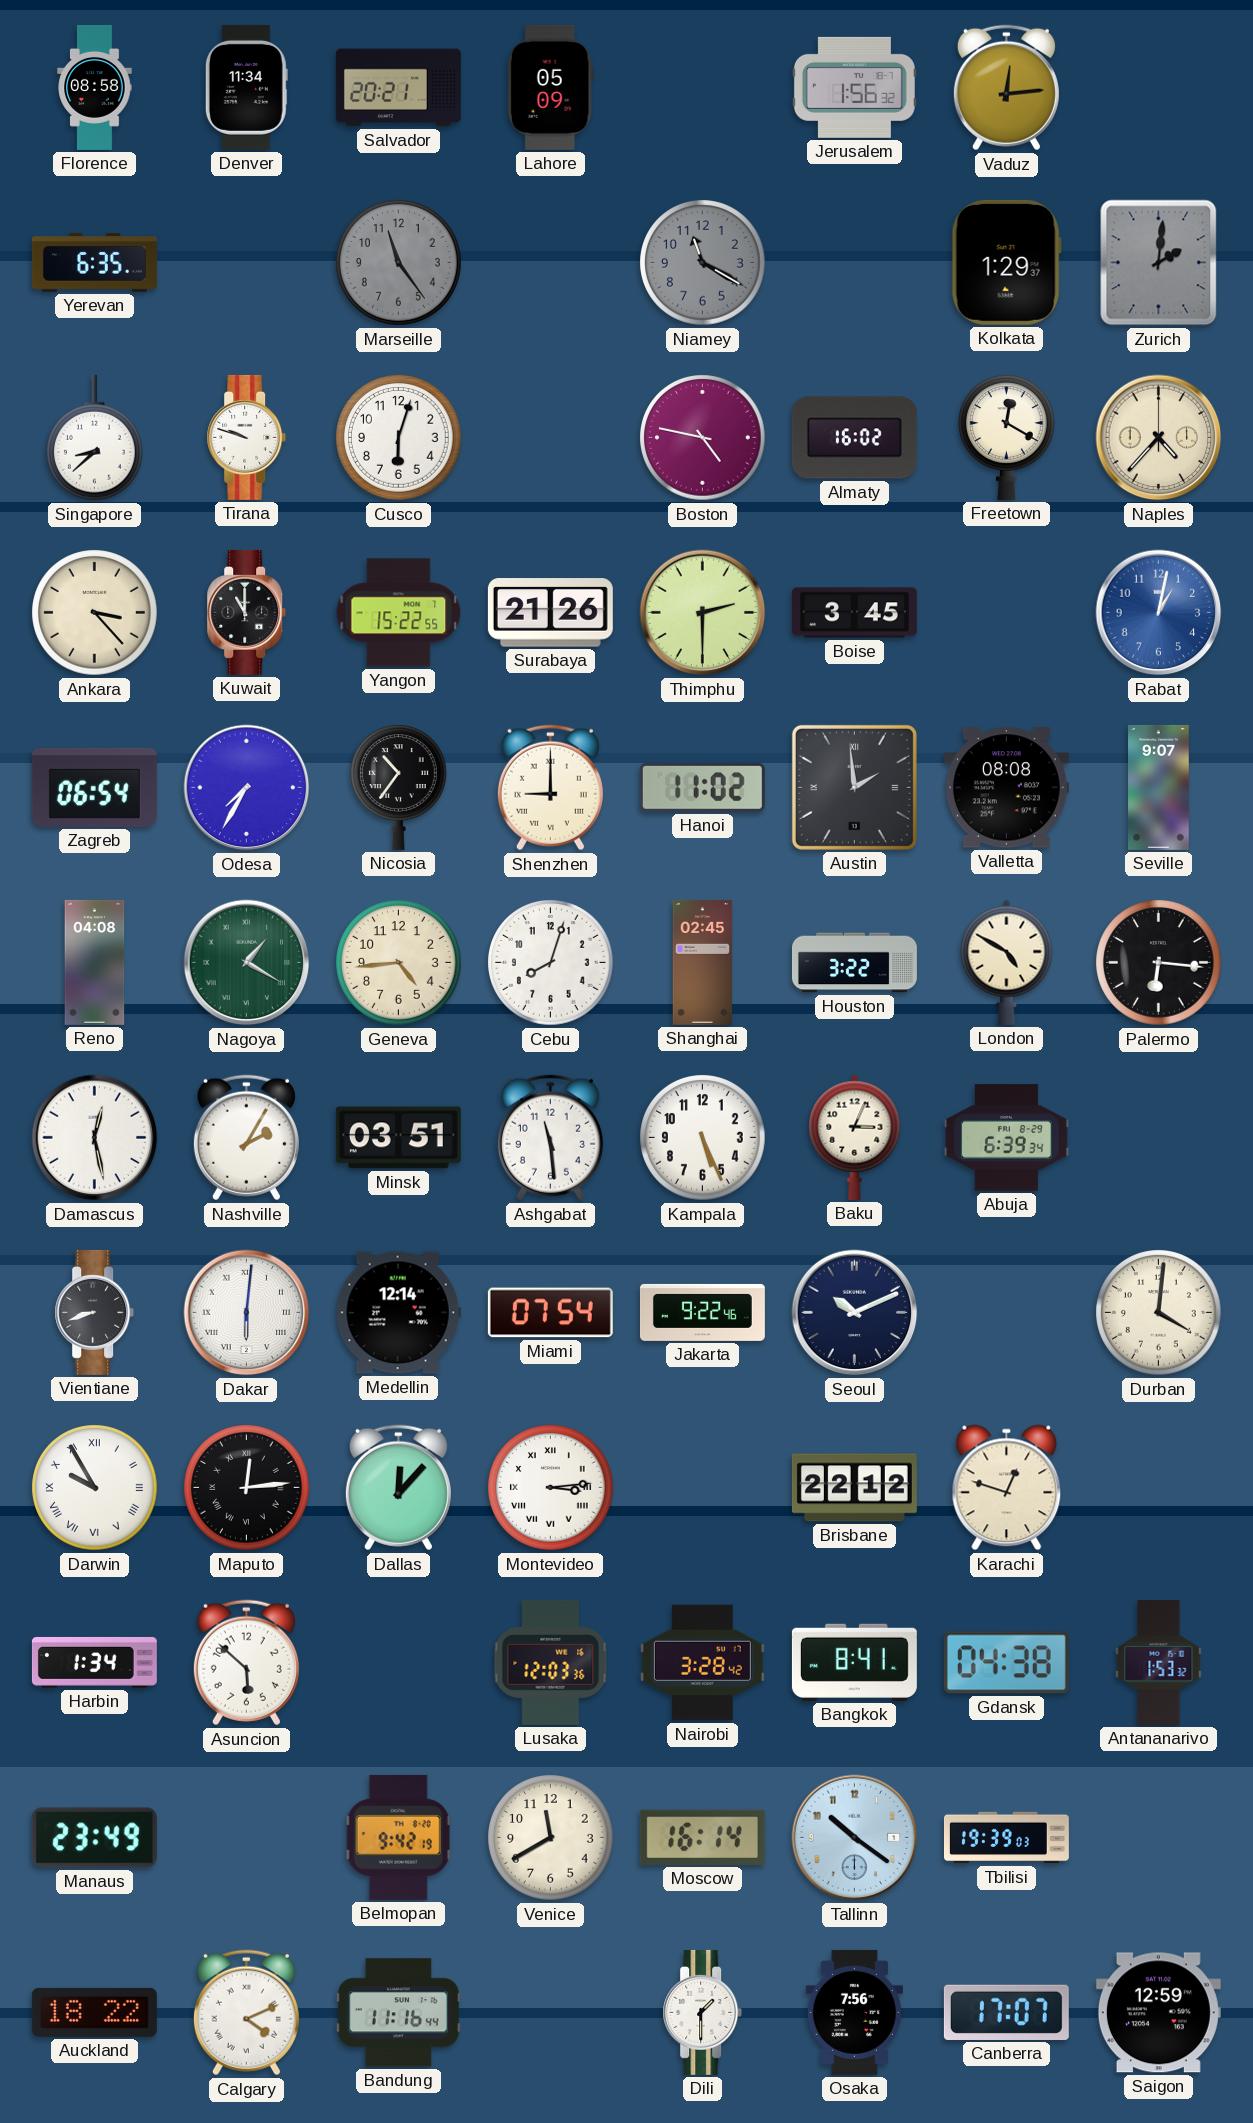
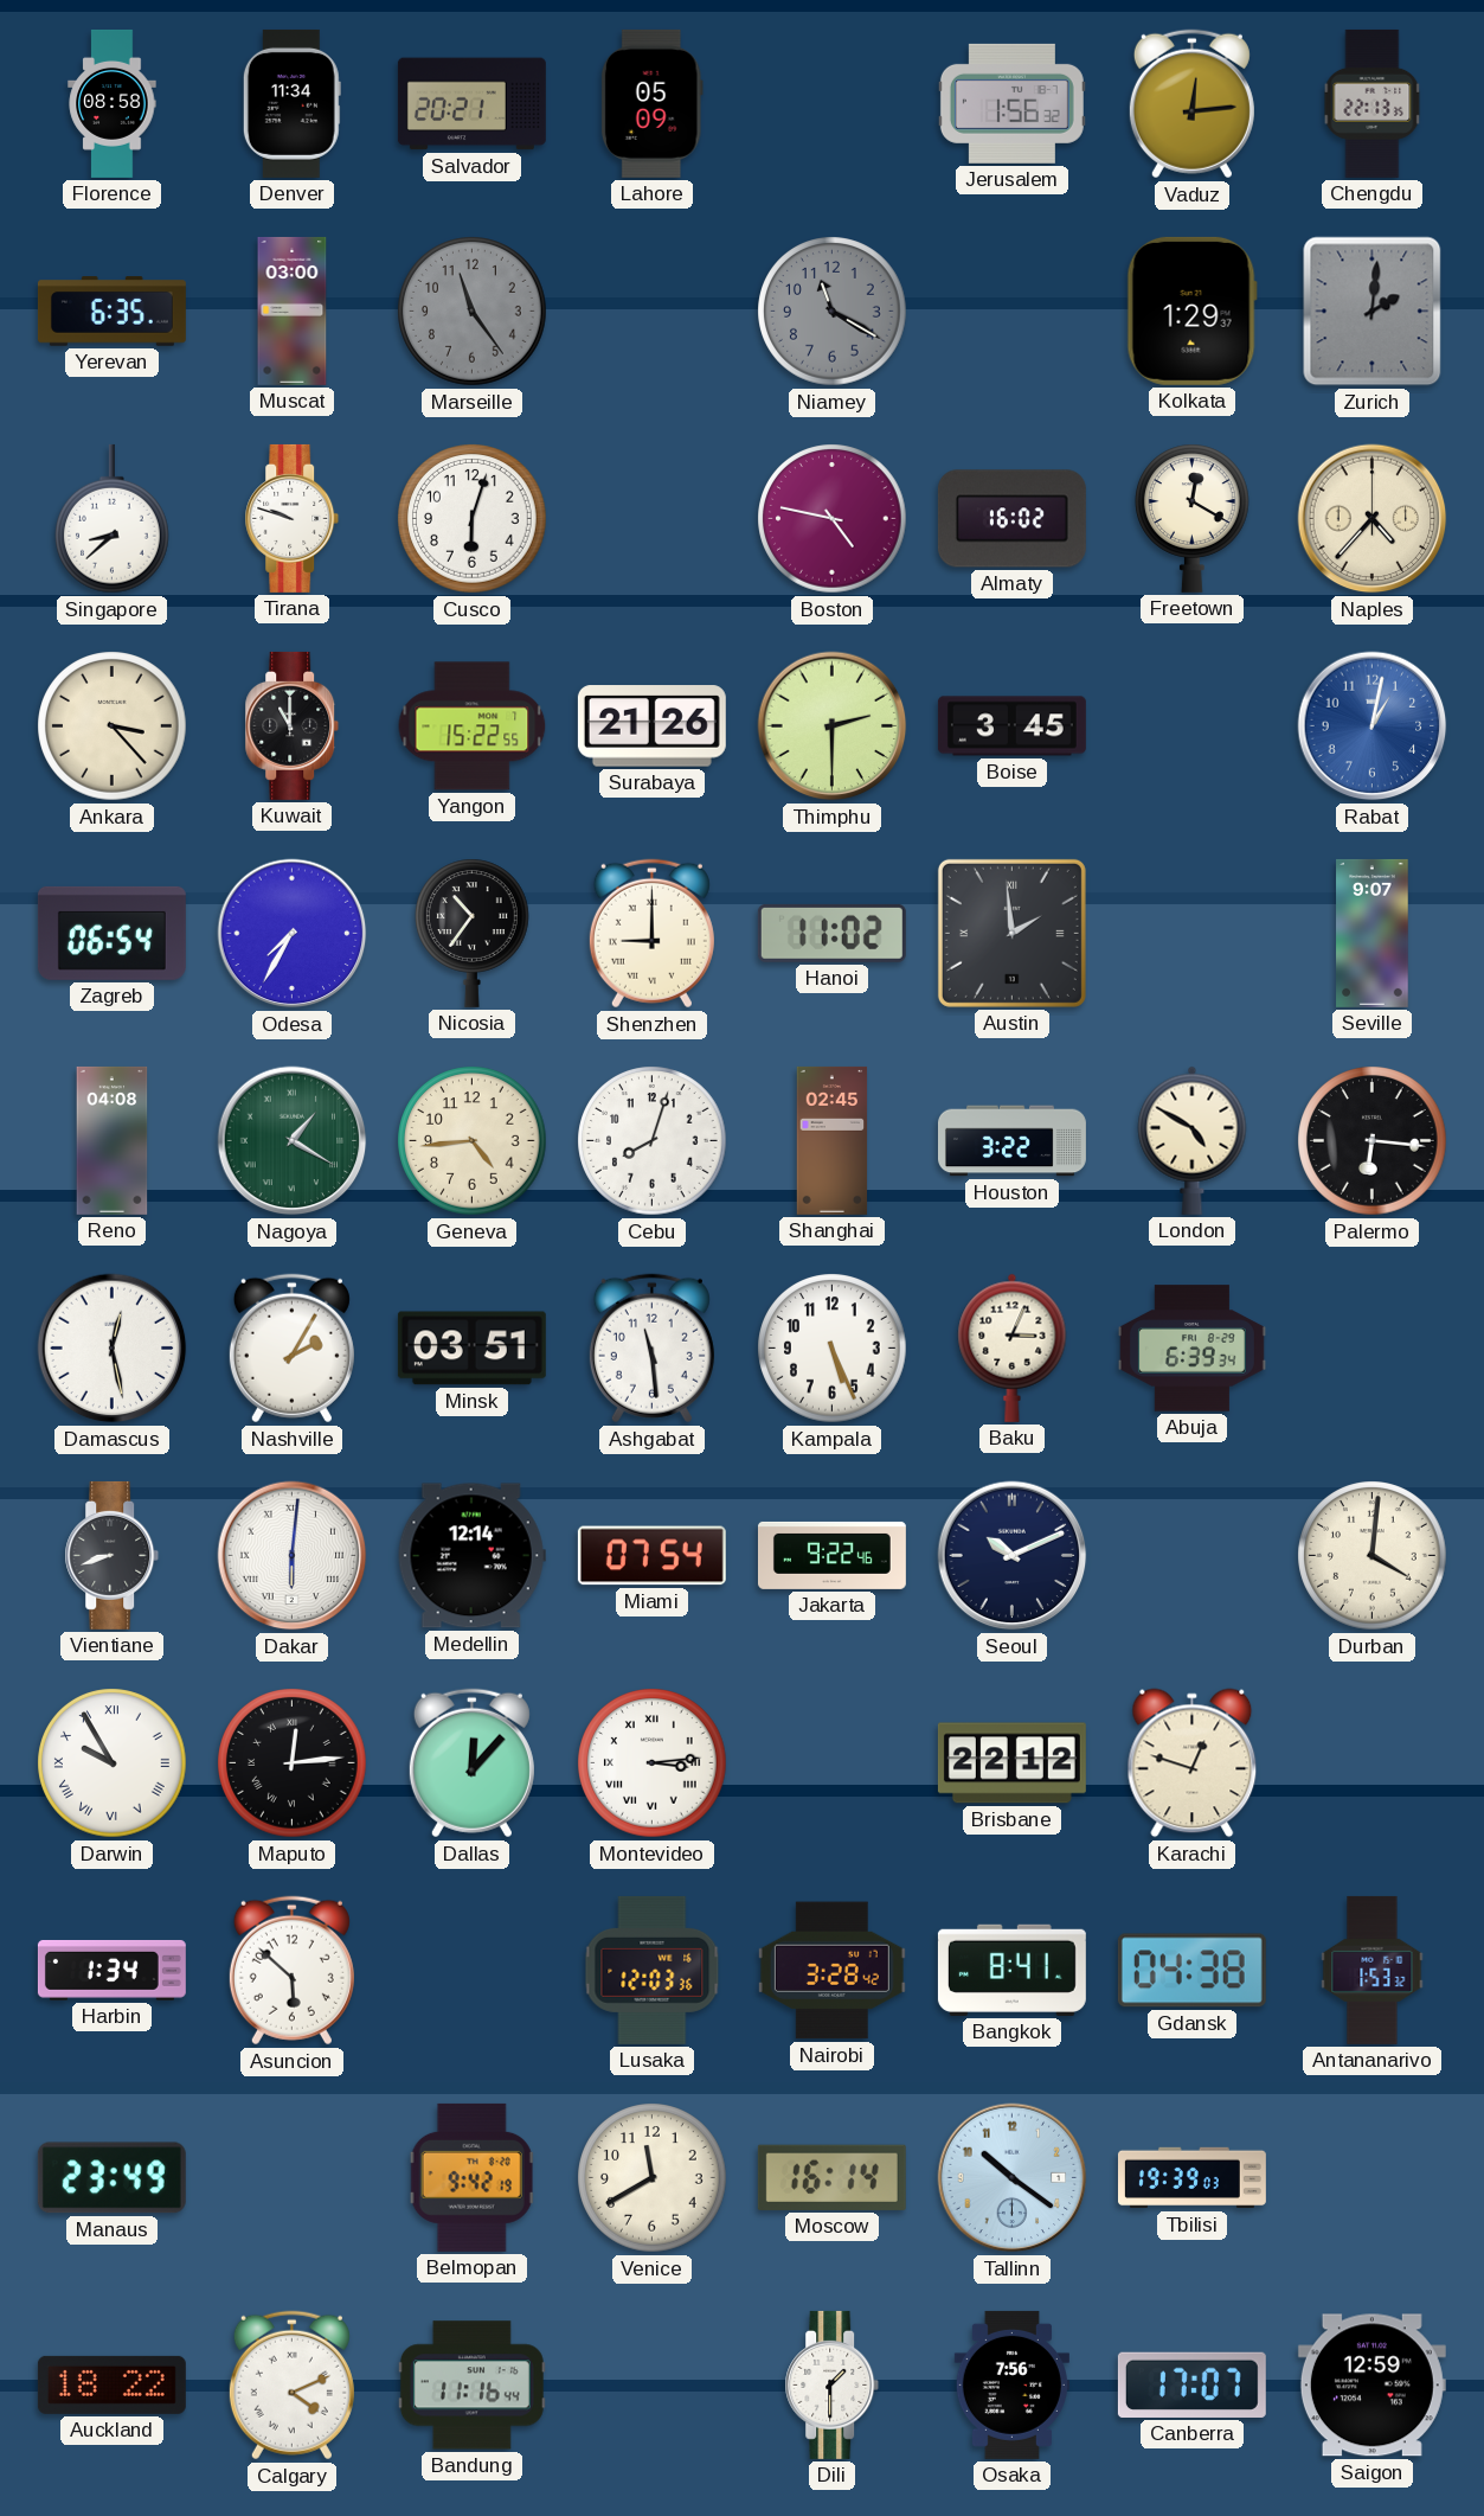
Chengdu: none -> 22:13
Muscat: none -> 03:00
Valletta: 08:08 -> none
